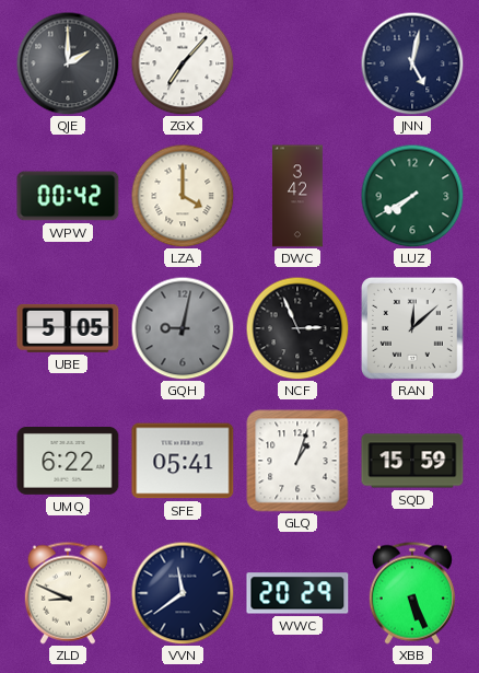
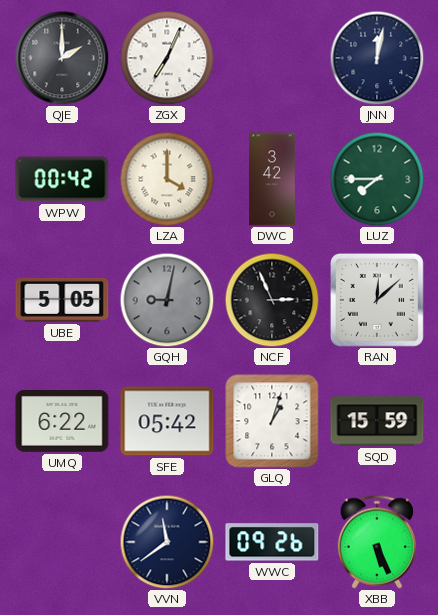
ZGX: 7:07 -> 7:04
JNN: 5:02 -> 12:02
LUZ: 7:40 -> 7:45
SFE: 05:41 -> 05:42
ZLD: 8:49 -> none
WWC: 20:29 -> 09:26
